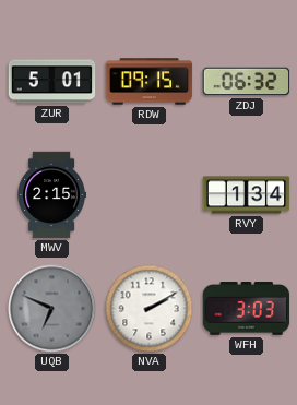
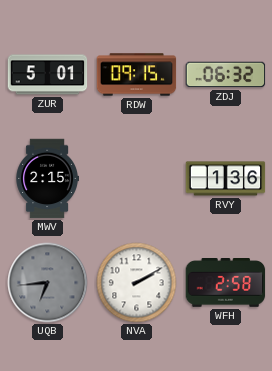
RVY: 1:34 -> 1:36
UQB: 6:49 -> 6:44
WFH: 3:03 -> 2:58
